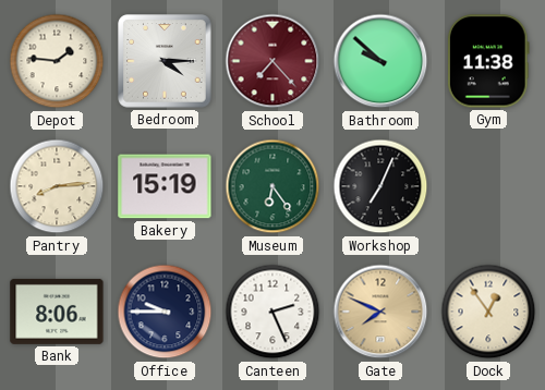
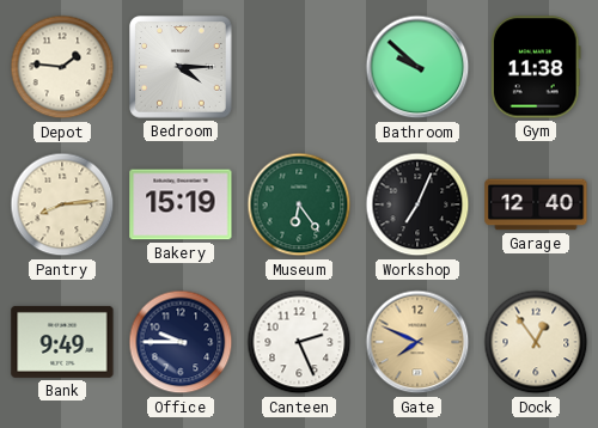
School: 7:23 -> none
Garage: none -> 12:40
Bank: 8:06 -> 9:49
